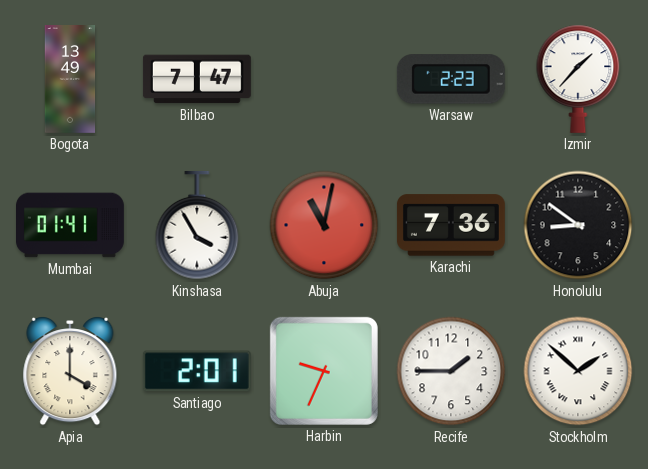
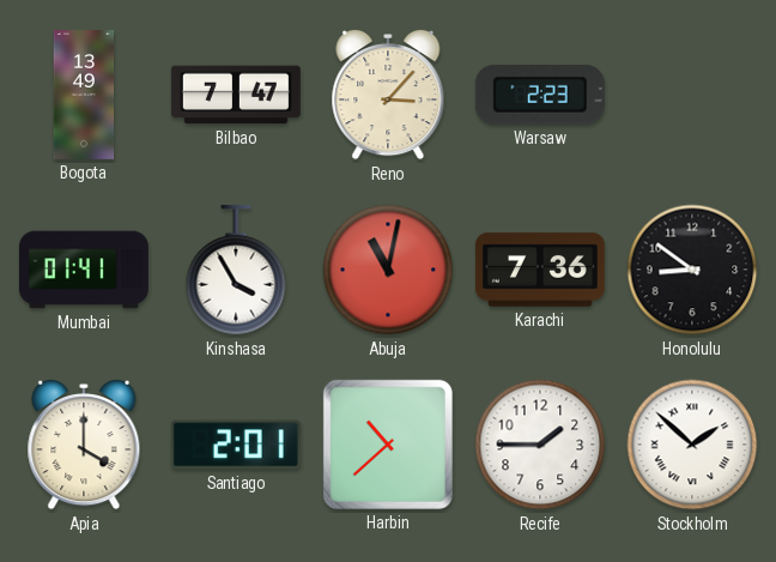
Reno: none -> 3:07
Izmir: 1:37 -> none
Harbin: 9:34 -> 10:38
